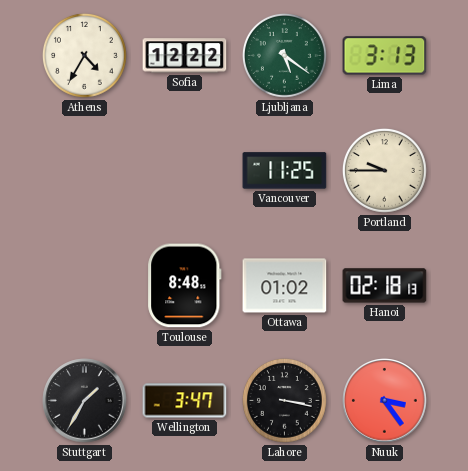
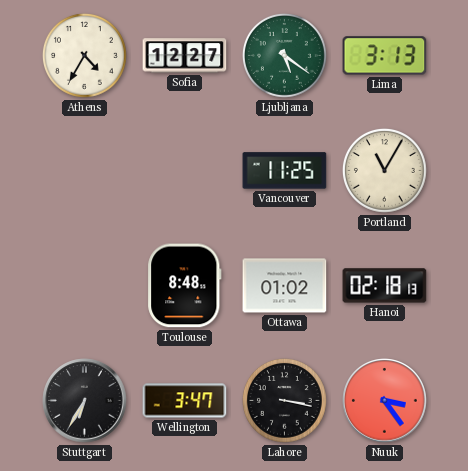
Sofia: 12:22 -> 12:27
Portland: 9:45 -> 11:05
Stuttgart: 1:35 -> 6:35
